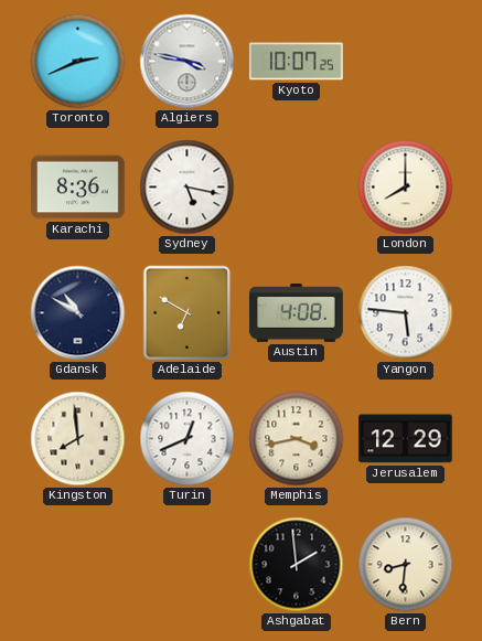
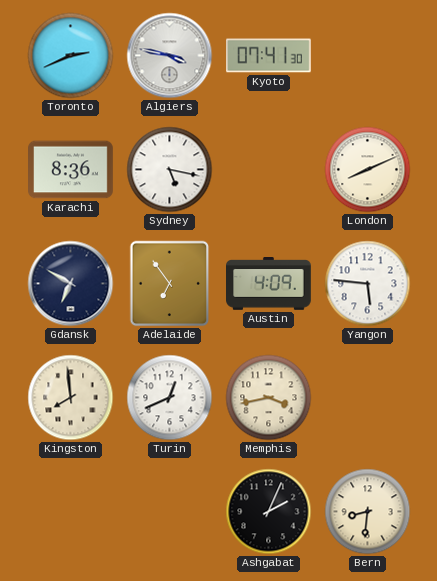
Kyoto: 10:07 -> 07:41
London: 8:00 -> 8:11
Gdansk: 10:50 -> 6:50
Adelaide: 6:50 -> 6:54
Austin: 4:08 -> 4:09
Jerusalem: 12:29 -> none
Ashgabat: 1:59 -> 2:04
